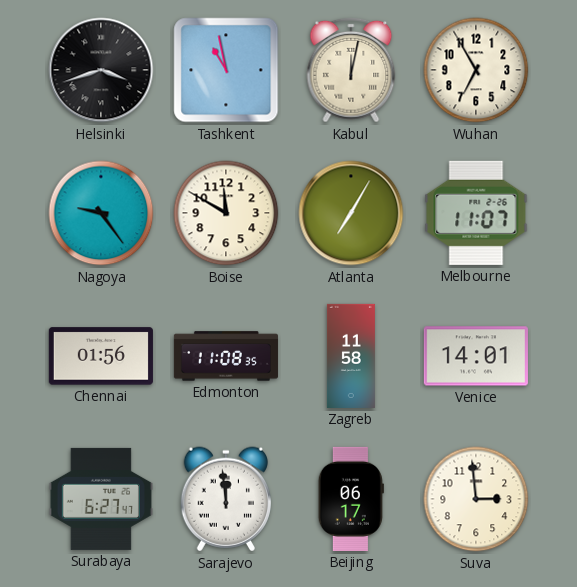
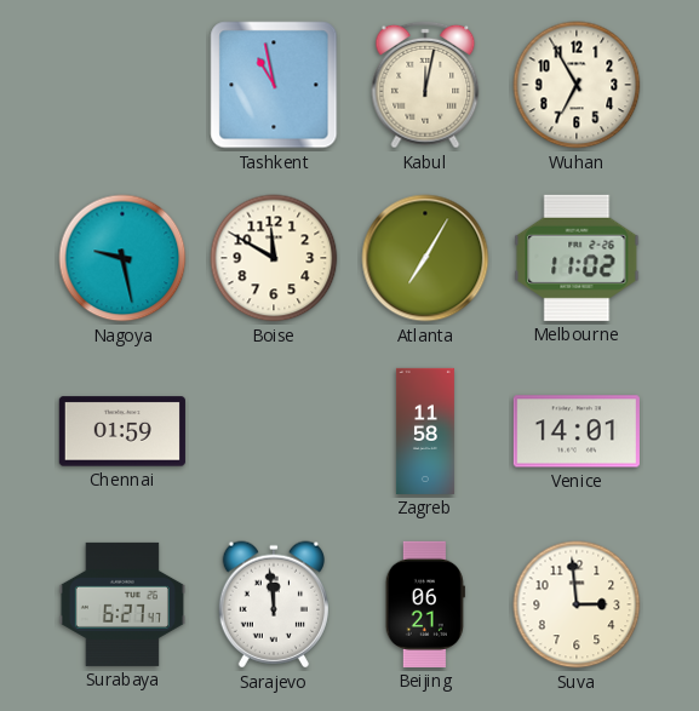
Helsinki: 3:42 -> none
Nagoya: 9:24 -> 9:28
Melbourne: 11:07 -> 11:02
Chennai: 01:56 -> 01:59
Edmonton: 11:08 -> none
Beijing: 06:17 -> 06:21
